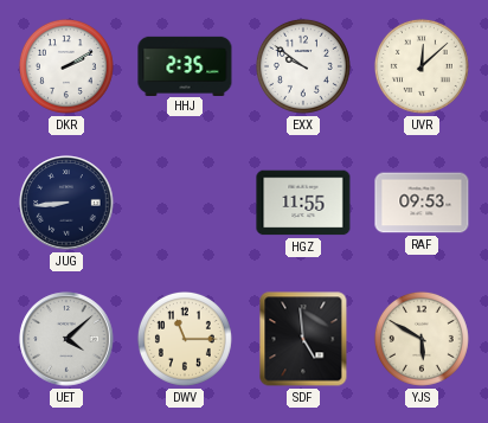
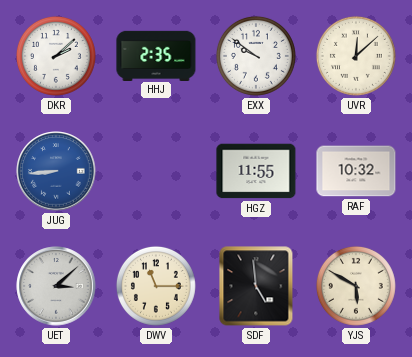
DKR: 2:10 -> 2:08
JUG dial: navy -> blue
RAF: 09:53 -> 10:32
UET: 4:08 -> 3:08
